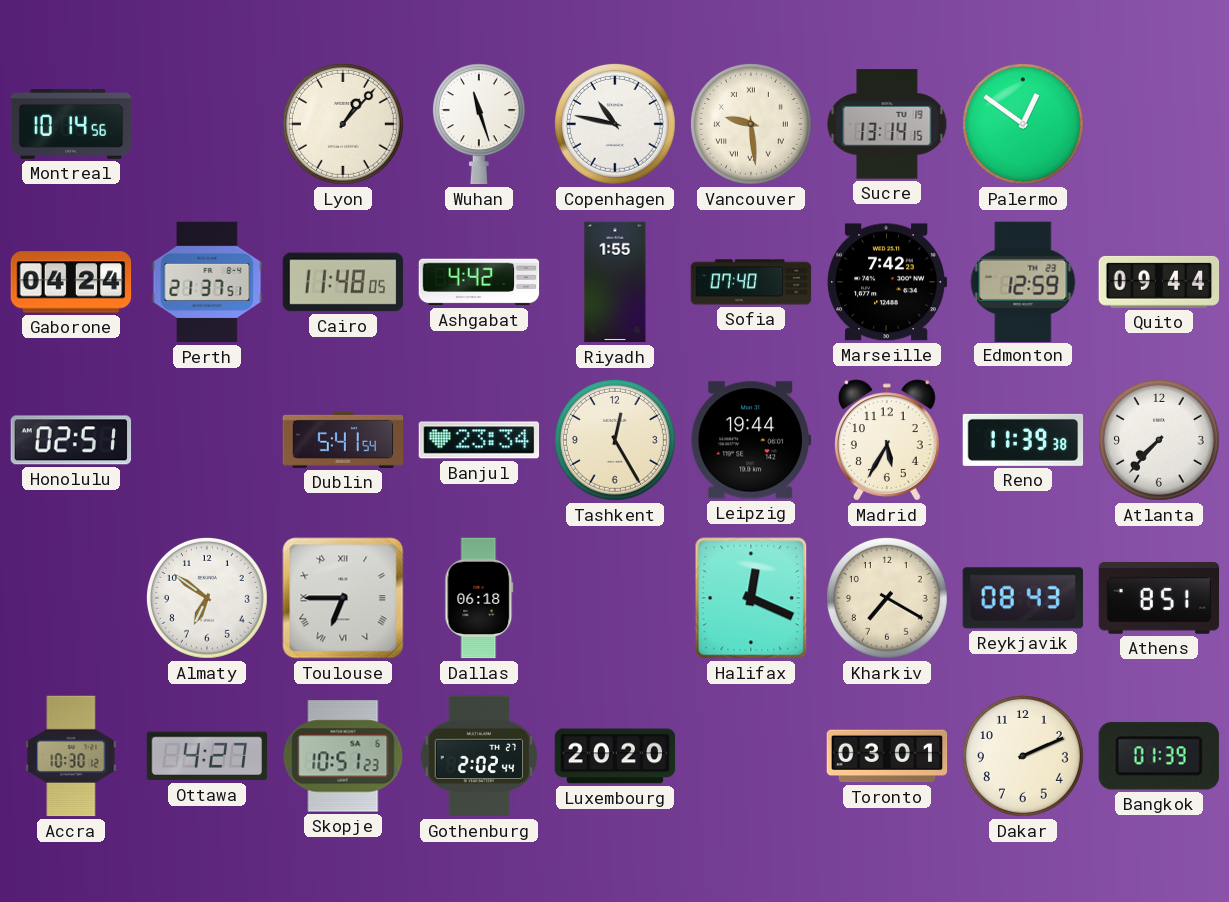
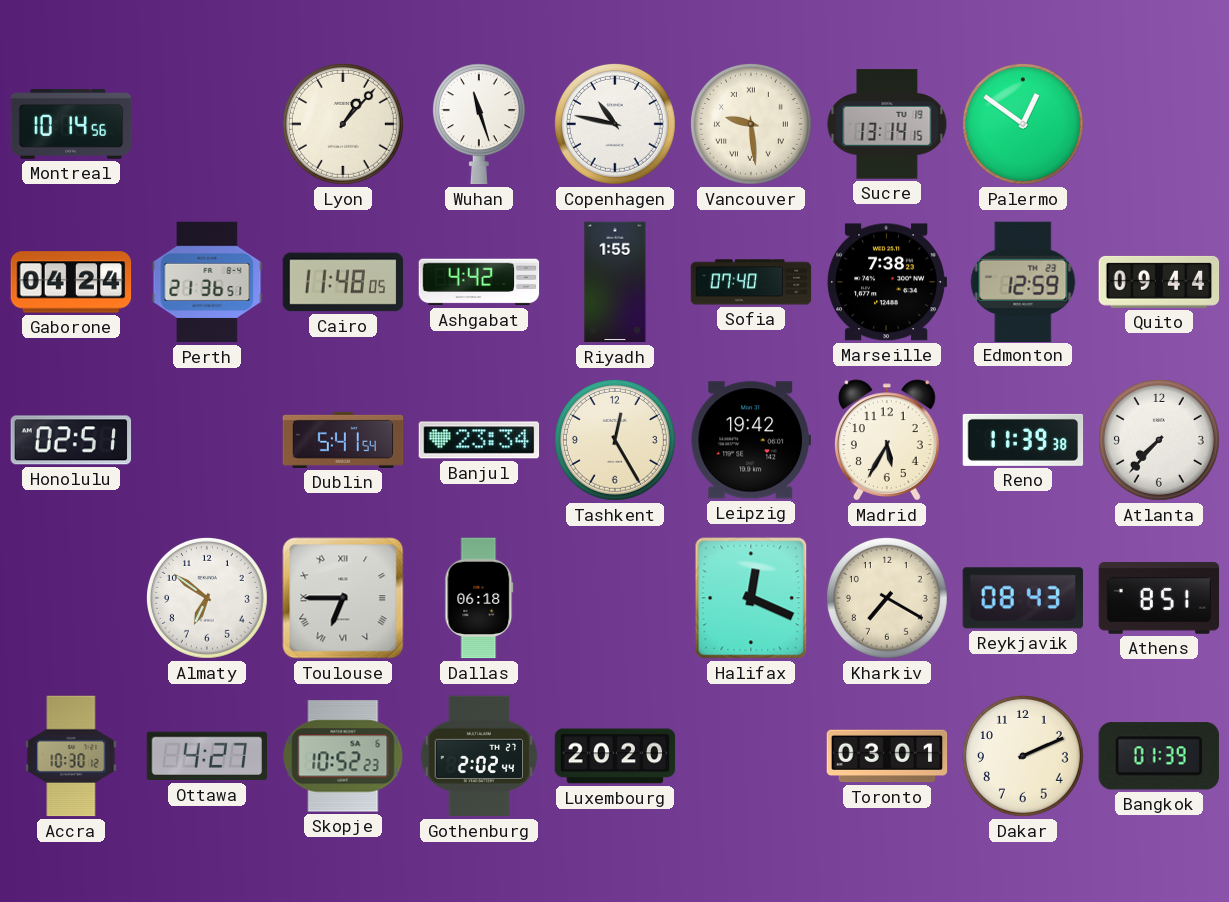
Perth: 21:37 -> 21:36
Marseille: 7:42 -> 7:38
Leipzig: 19:44 -> 19:42
Skopje: 10:51 -> 10:52
